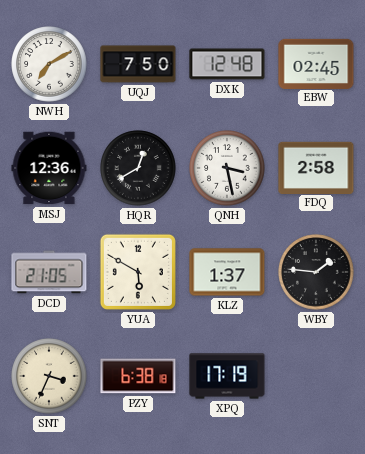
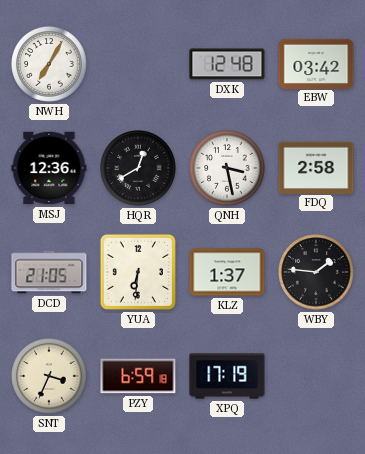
NWH: 7:10 -> 7:05
UQJ: 7:50 -> none
EBW: 02:45 -> 03:42
YUA: 5:50 -> 6:31
PZY: 6:38 -> 6:59
